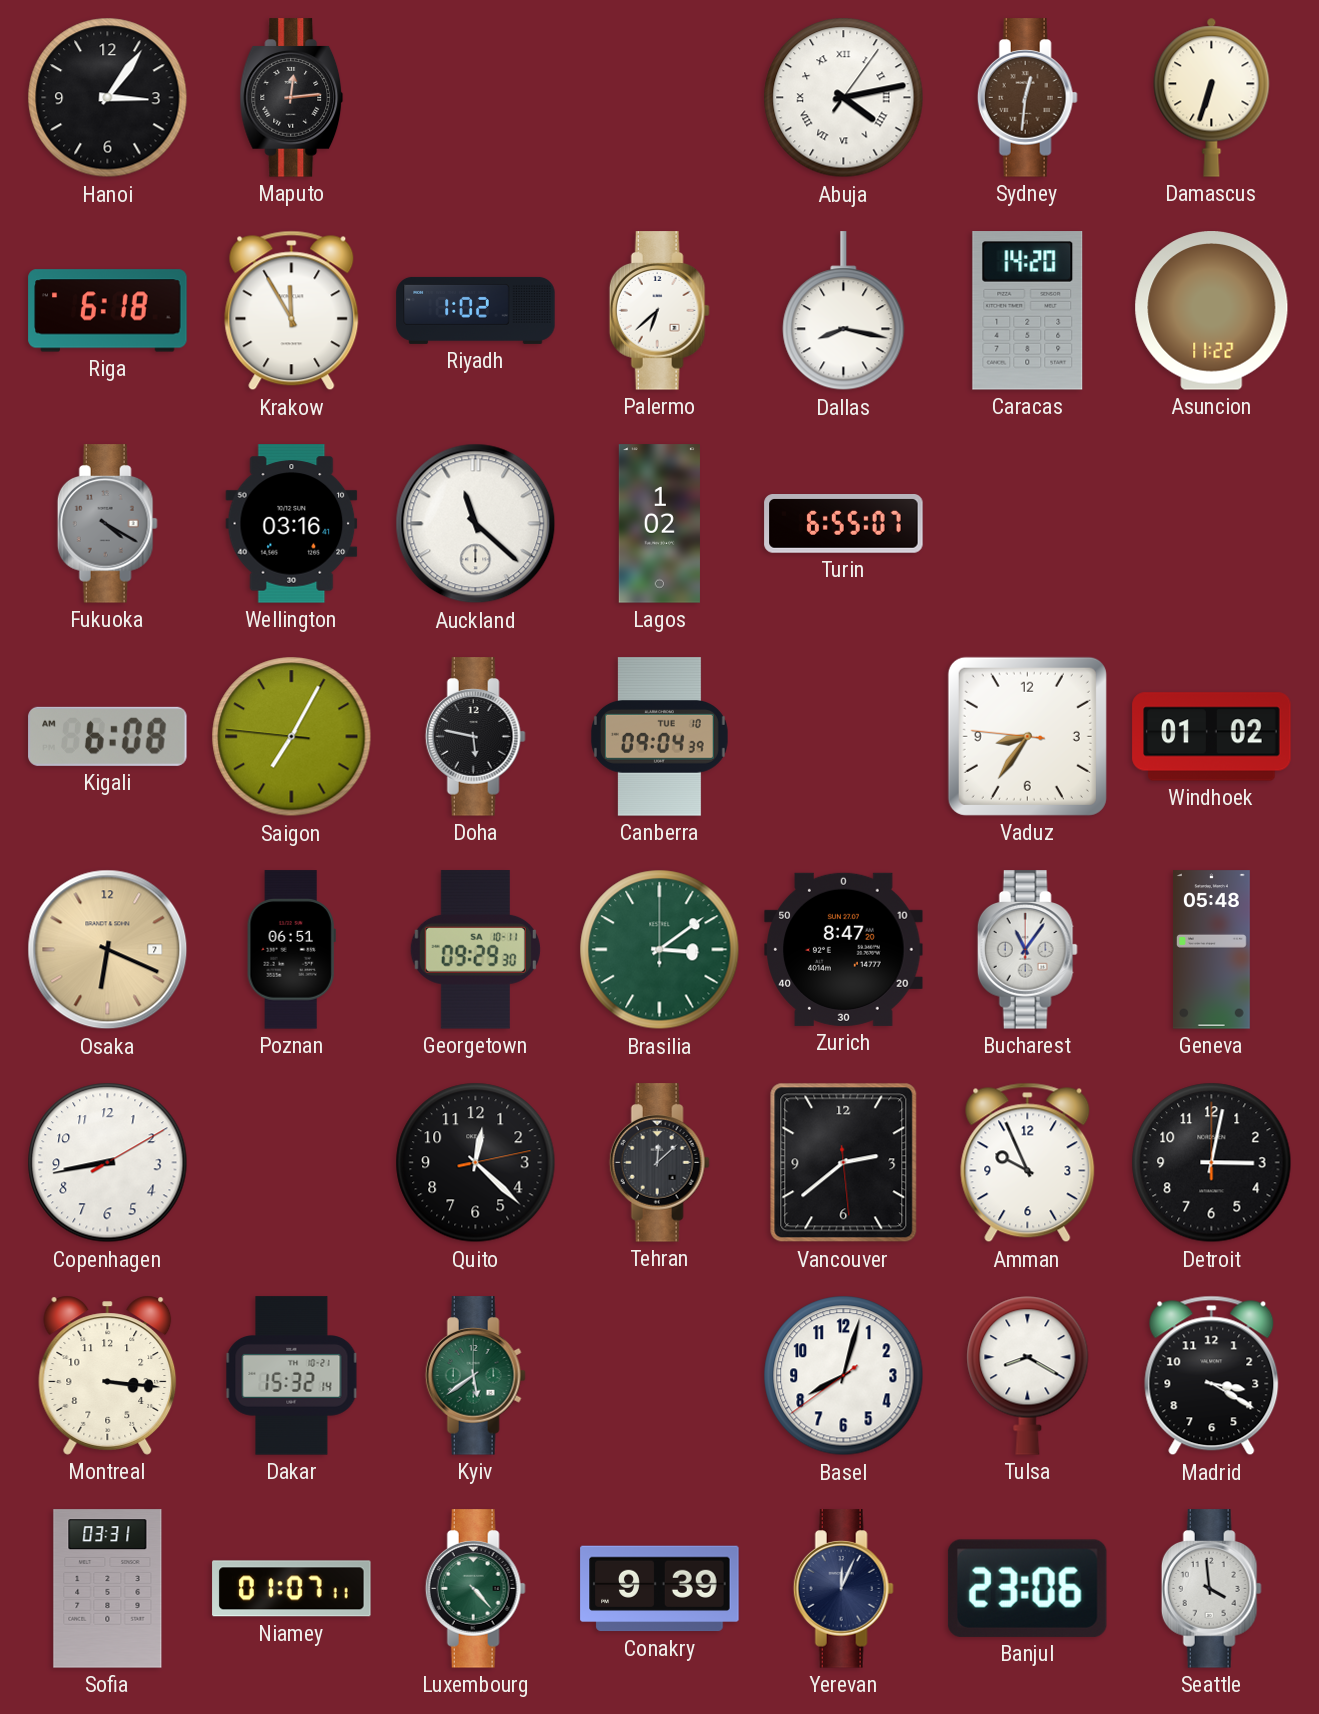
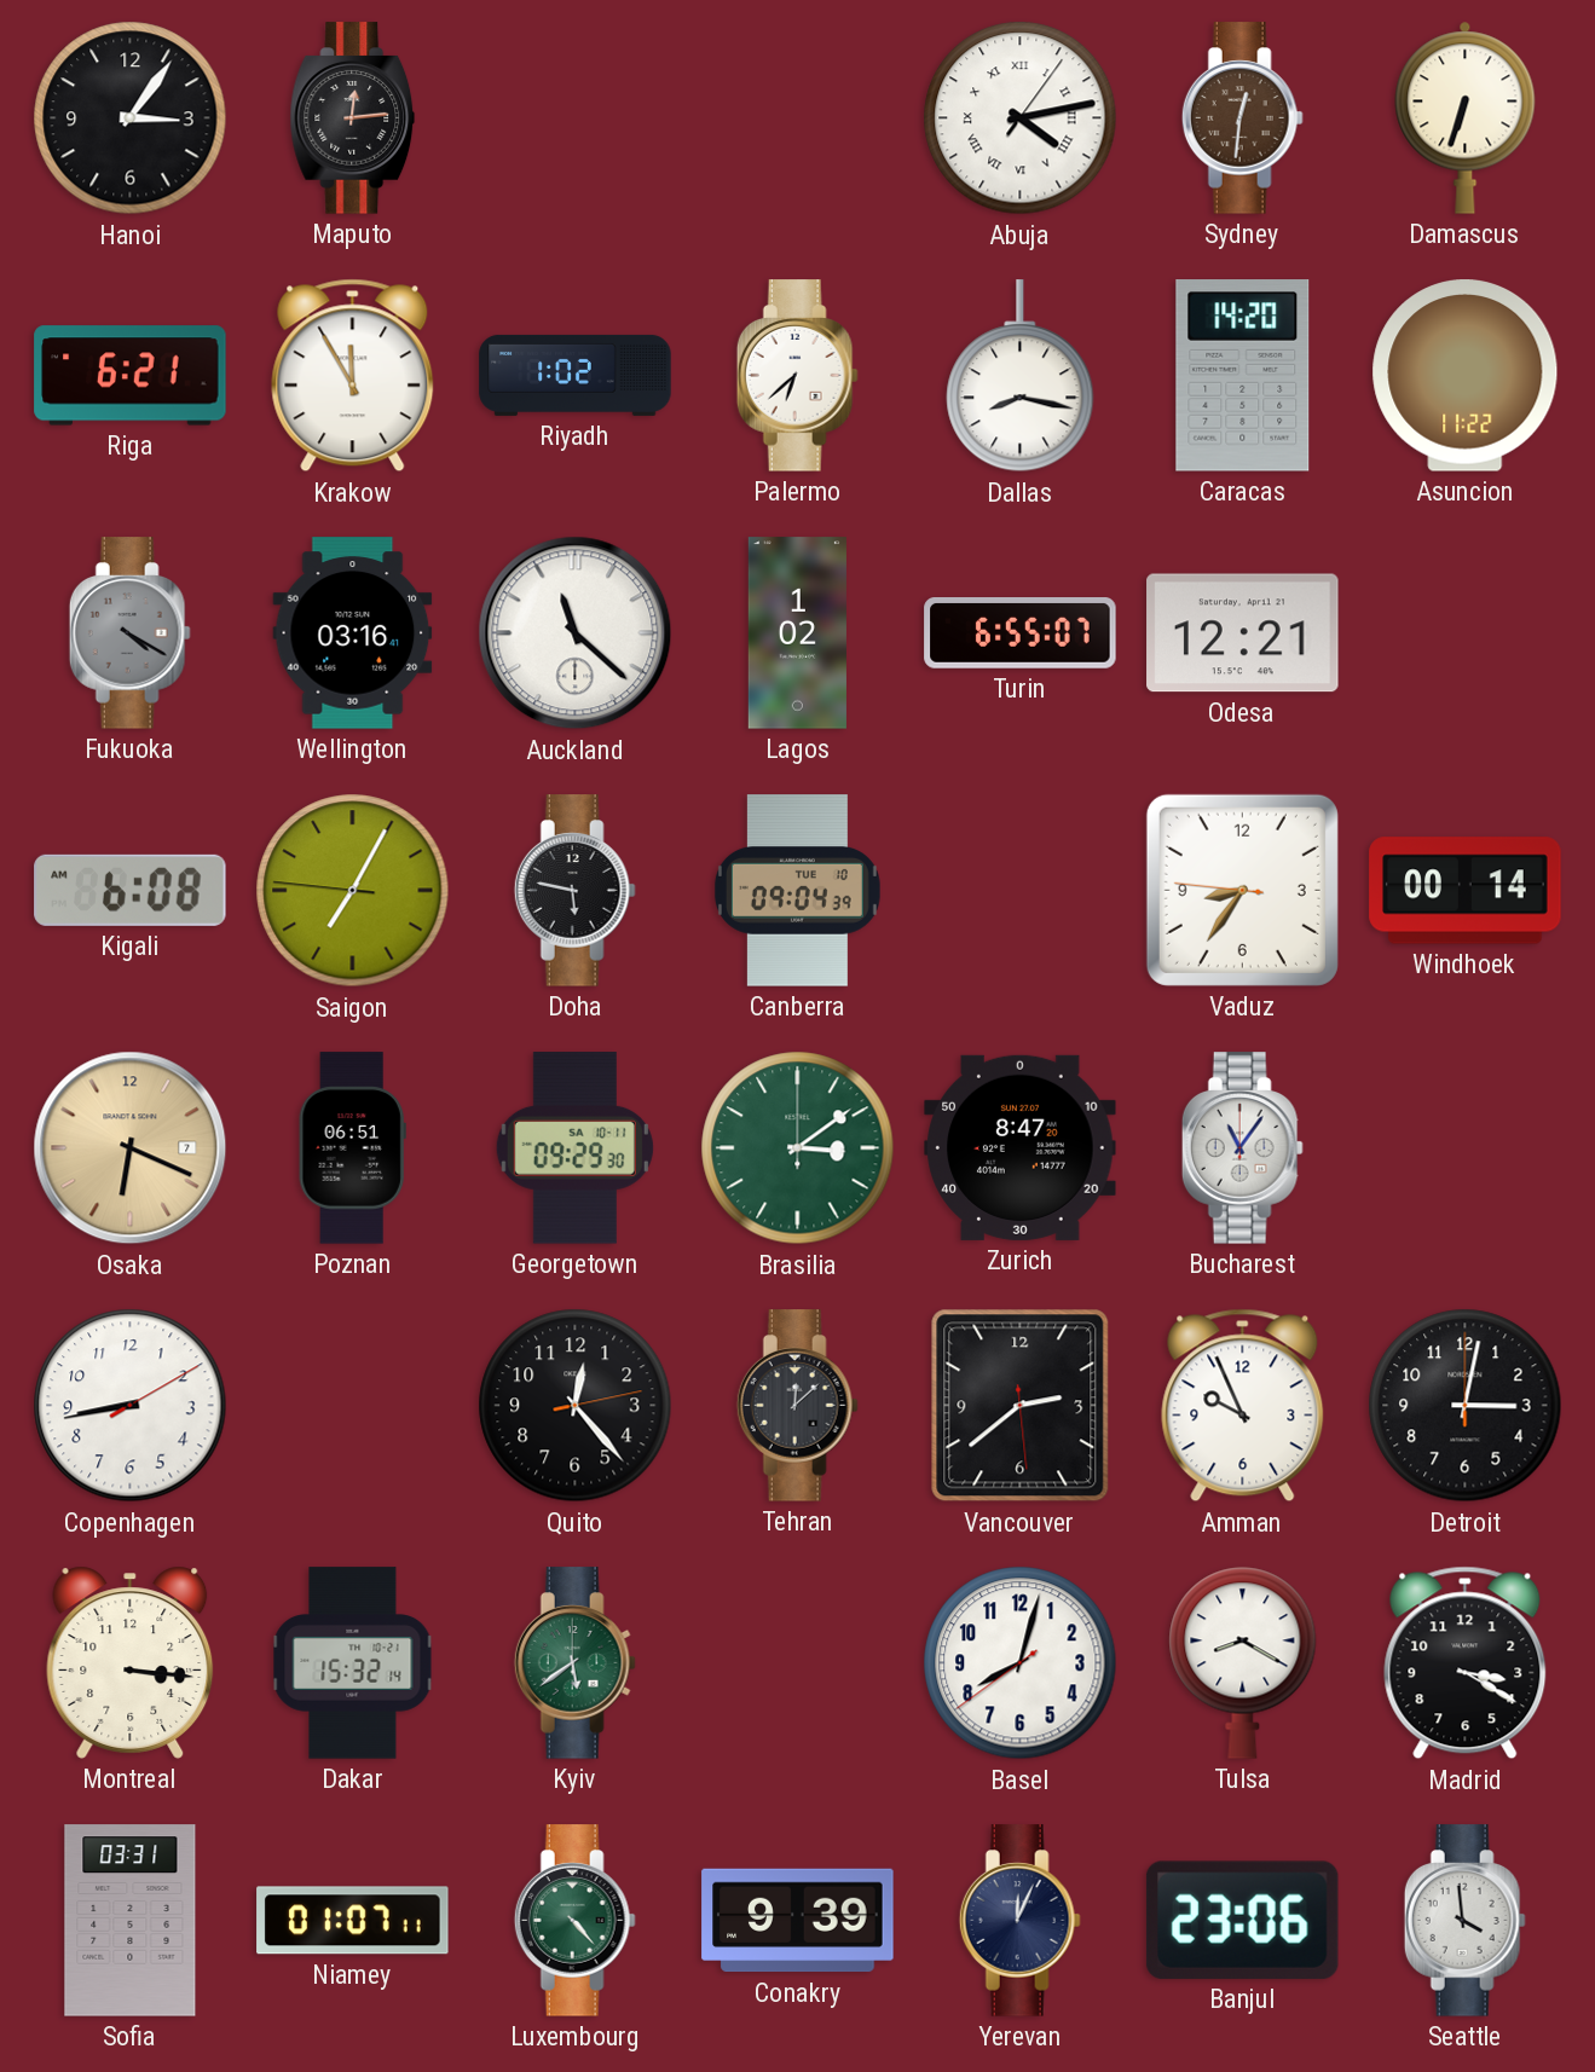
Riga: 6:18 -> 6:21
Odesa: none -> 12:21
Windhoek: 01:02 -> 00:14
Geneva: 05:48 -> none
Quito: 12:22 -> 12:23
